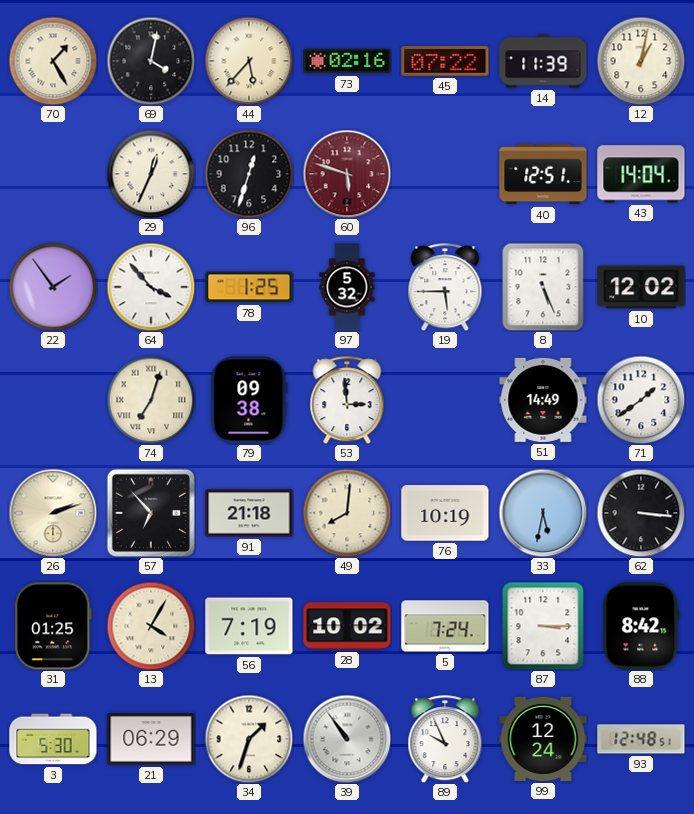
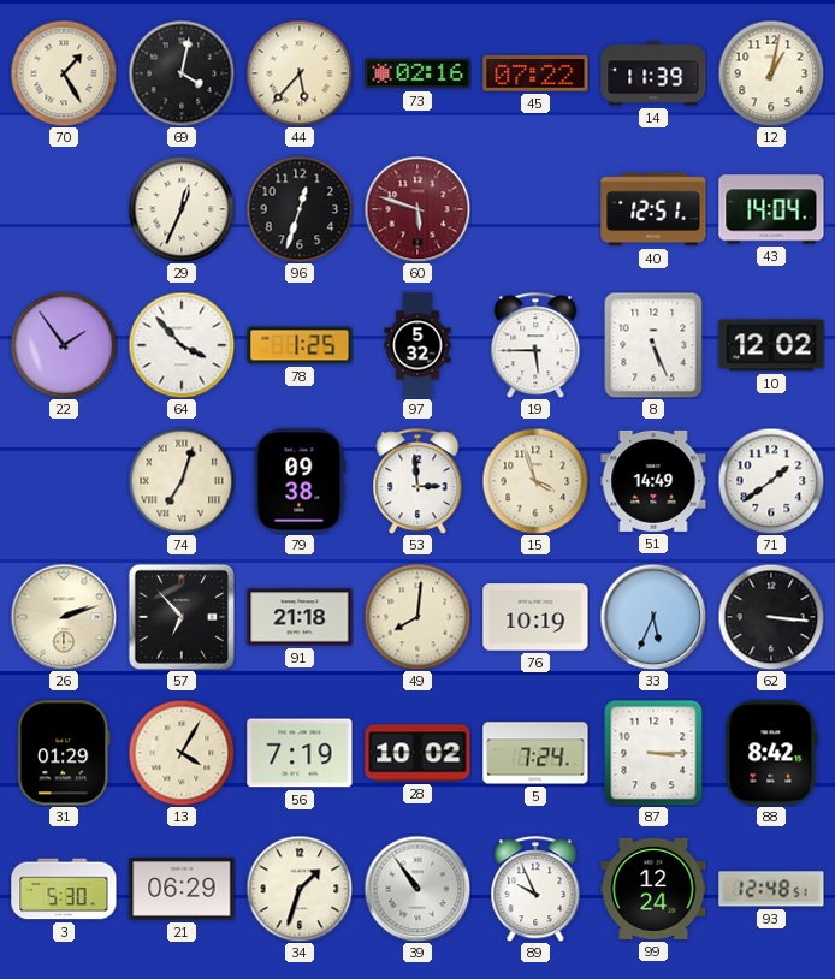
15: none -> 3:57
33: 5:32 -> 5:34
31: 01:25 -> 01:29
